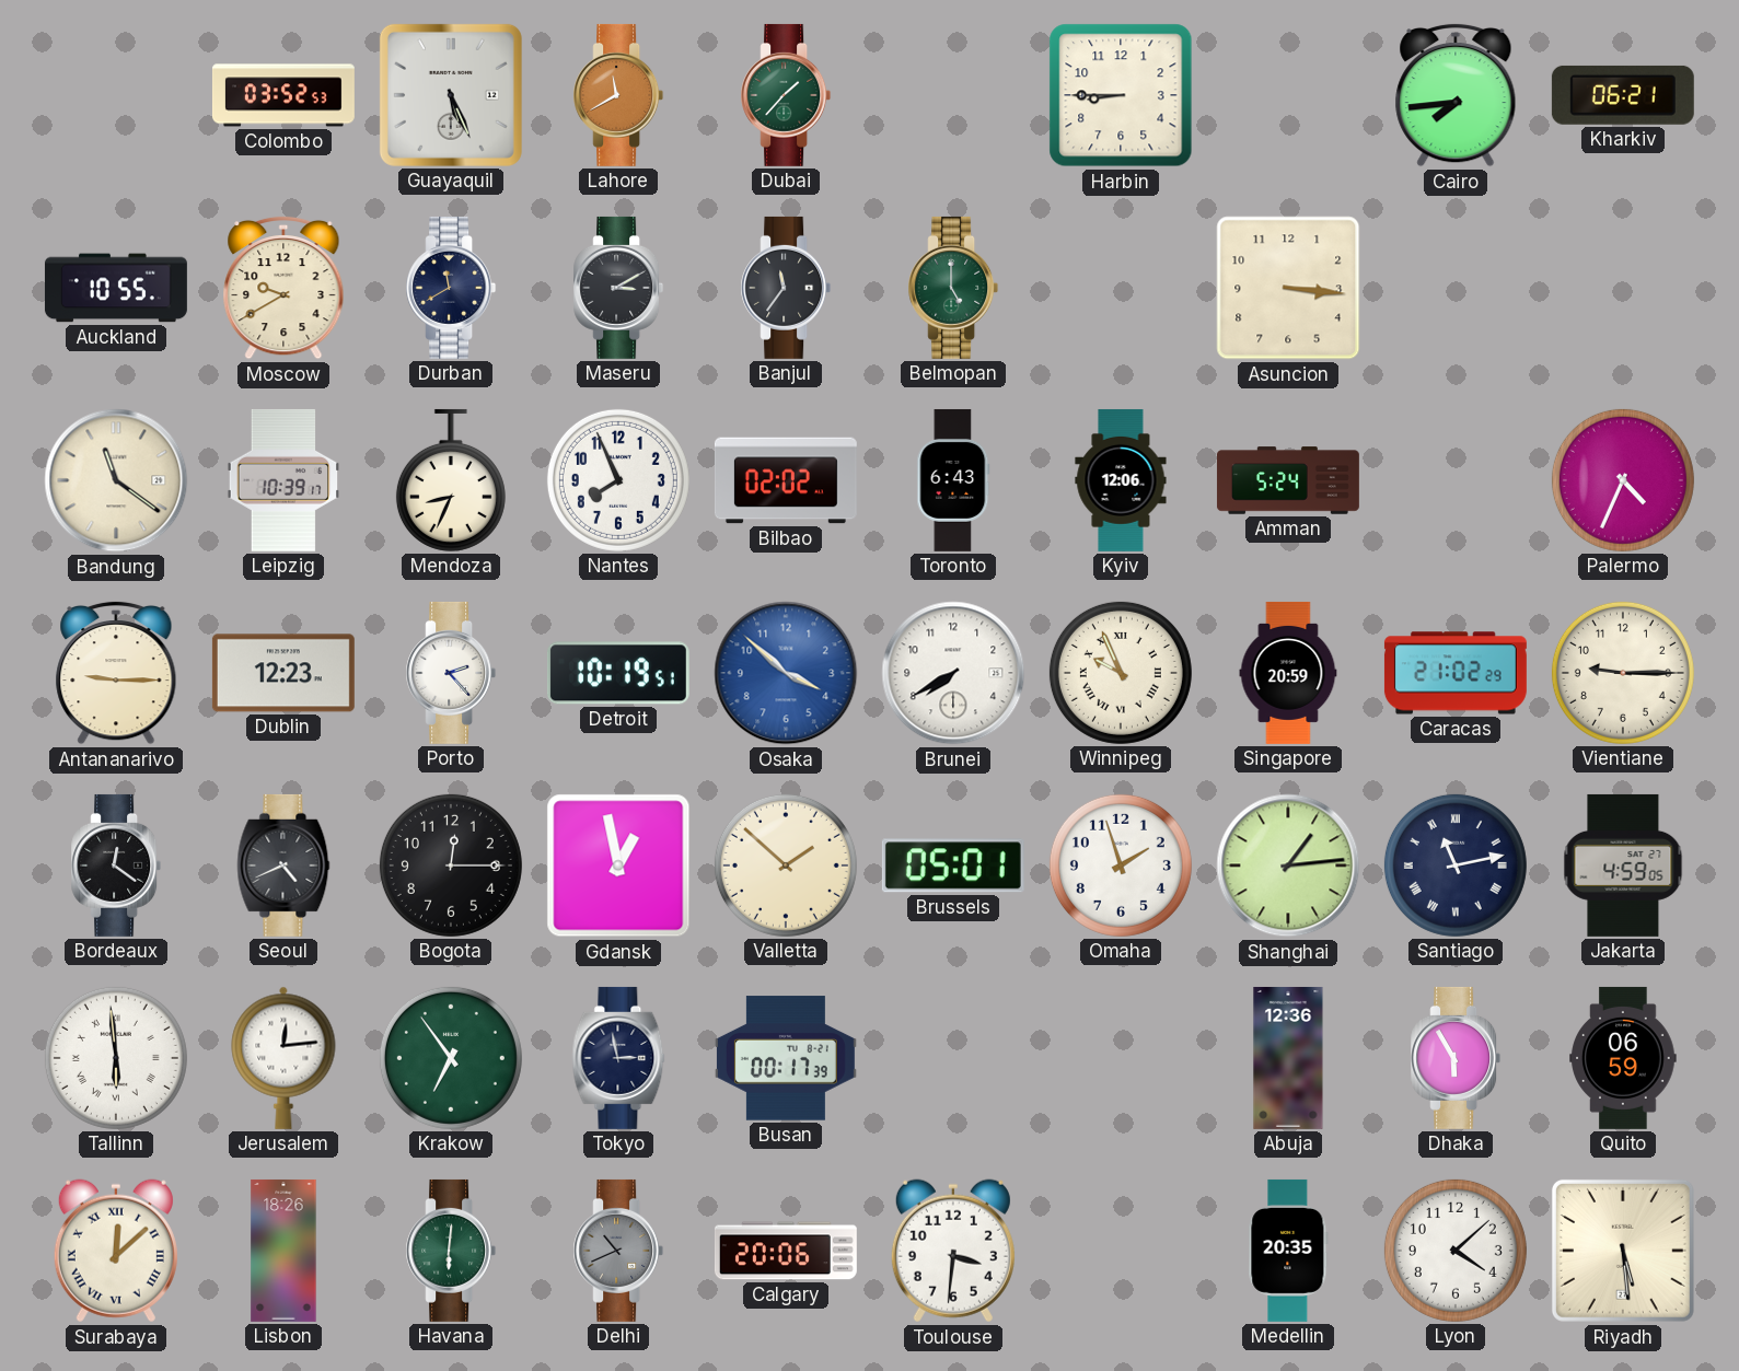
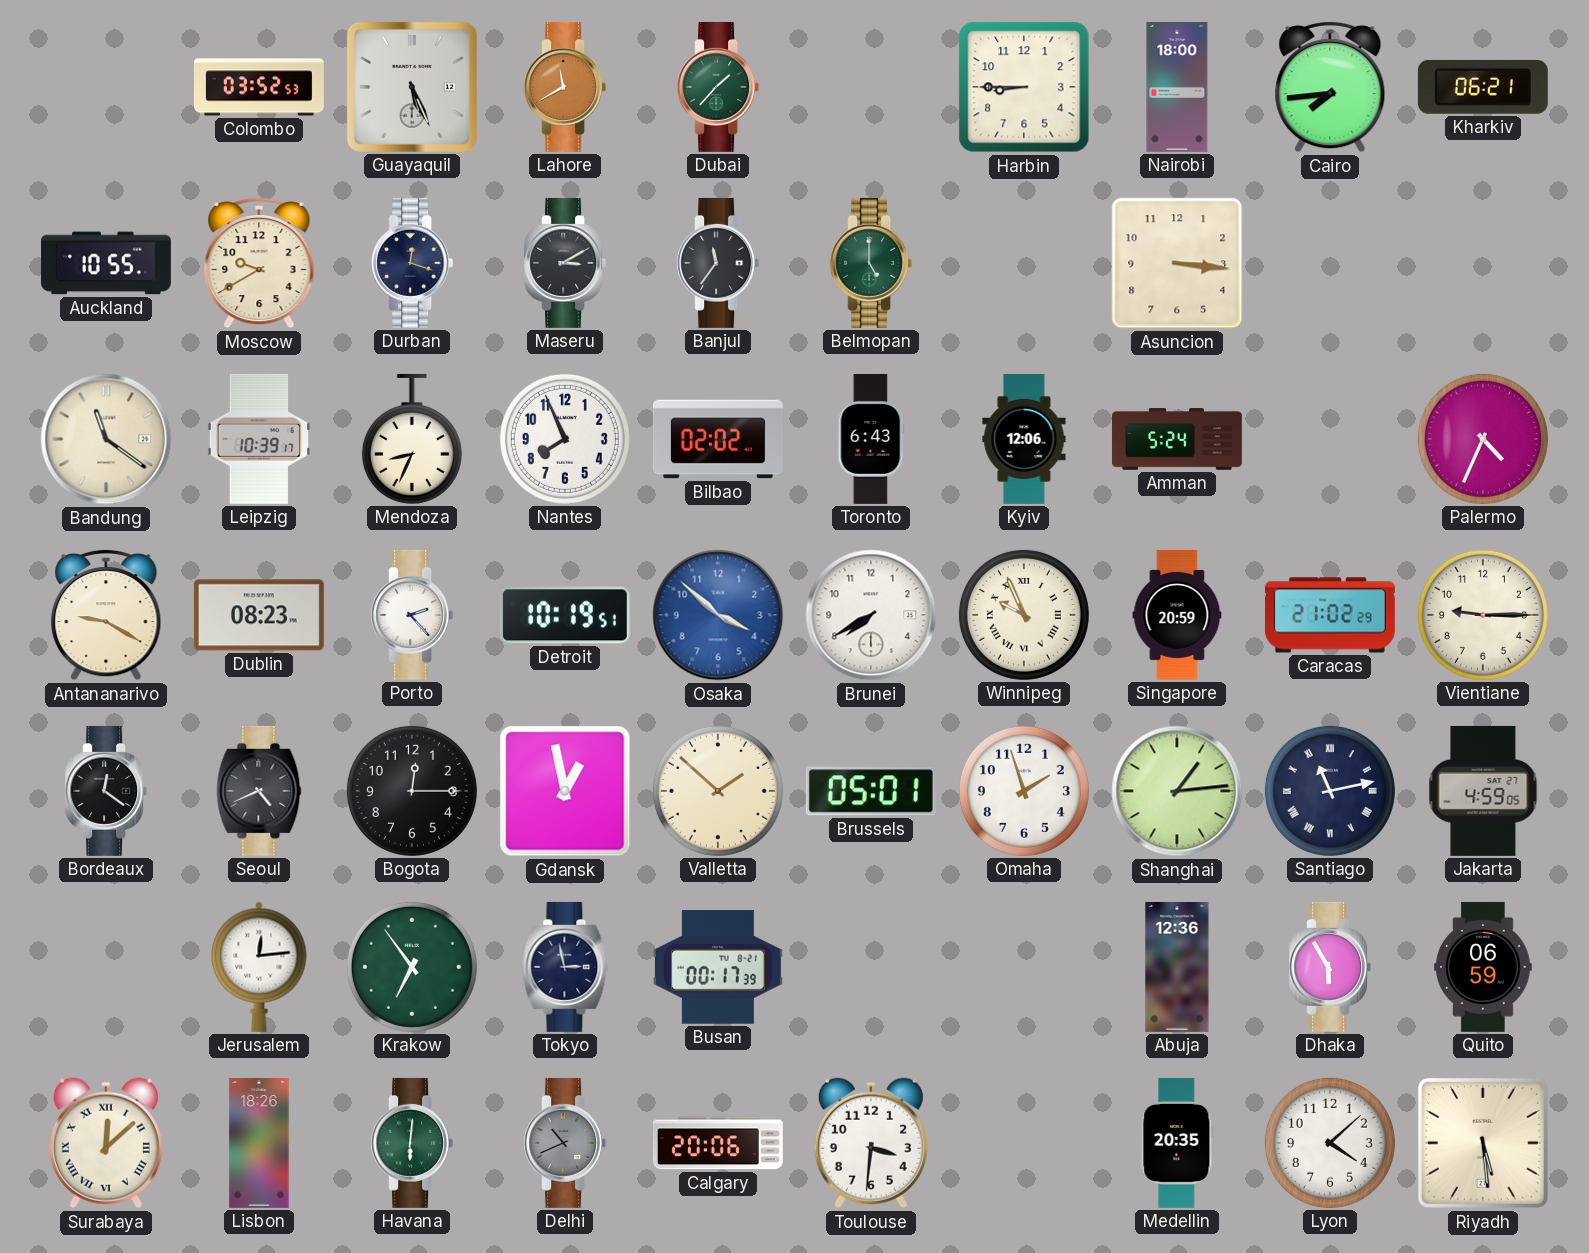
Nairobi: none -> 18:00
Durban: 11:40 -> 12:18
Antananarivo: 9:15 -> 9:20
Dublin: 12:23 -> 08:23
Tallinn: 5:59 -> none
